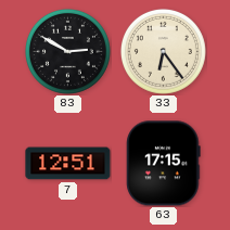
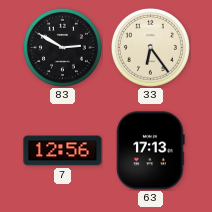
7: 12:51 -> 12:56
63: 17:15 -> 17:13
